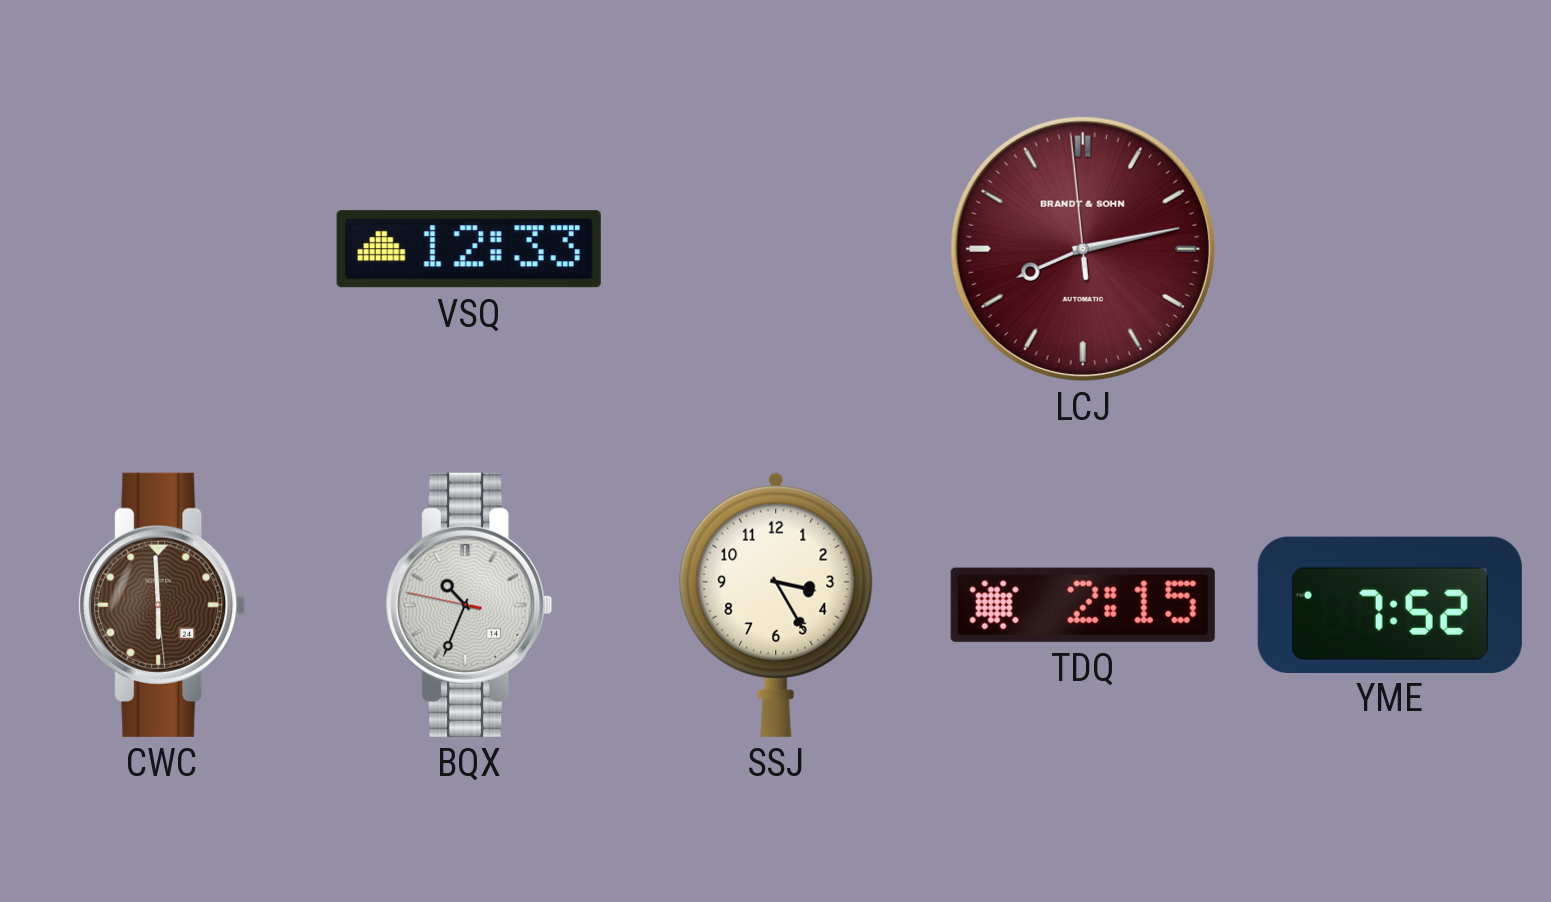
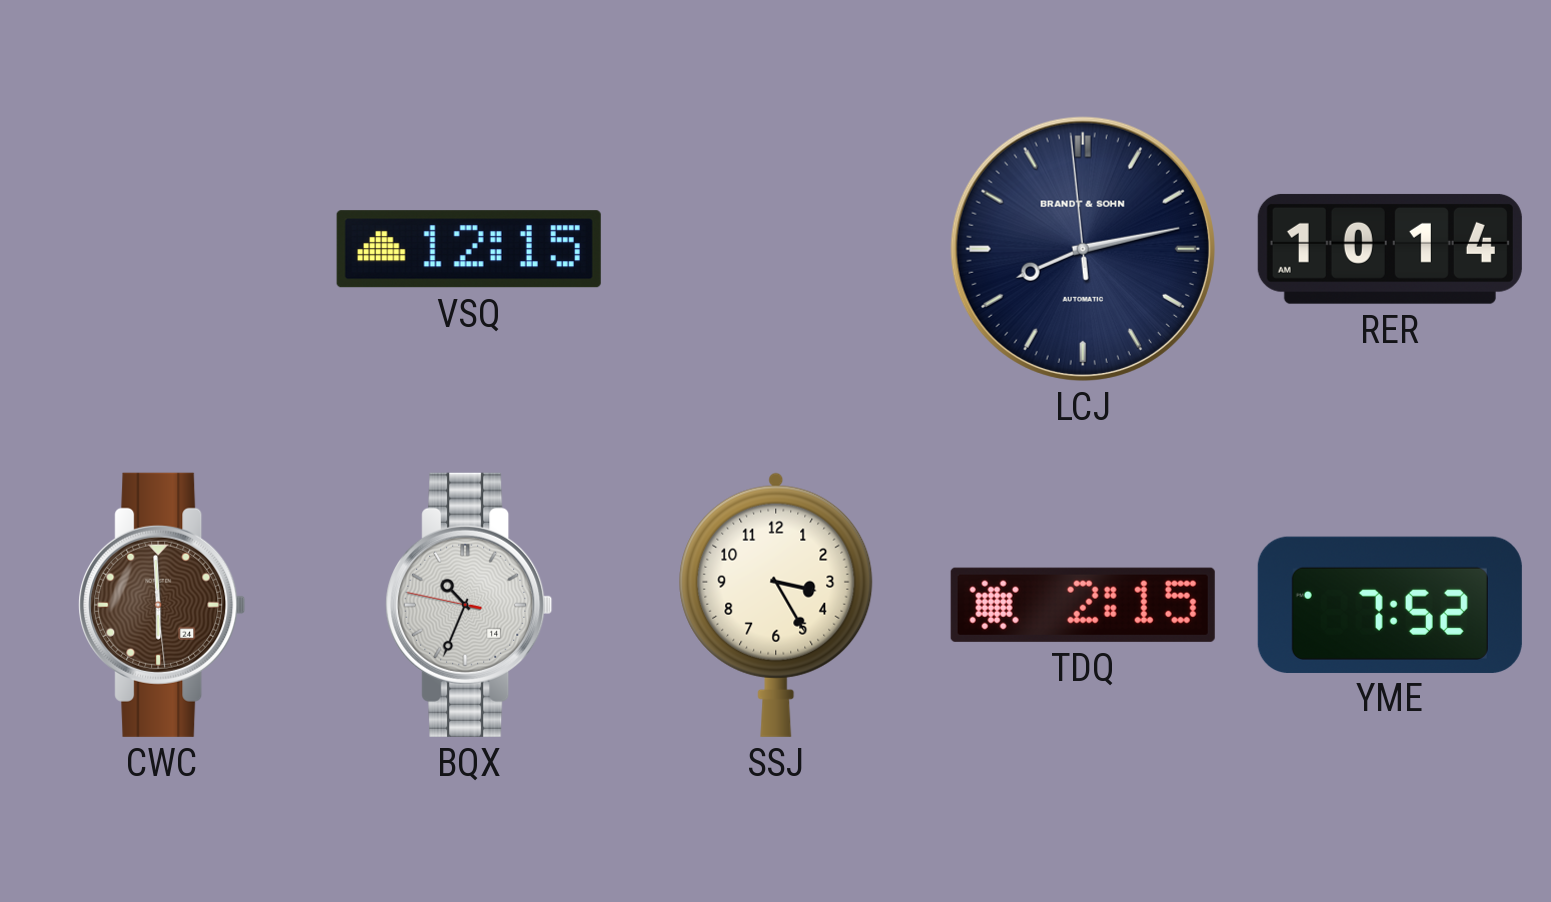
VSQ: 12:33 -> 12:15
LCJ dial: burgundy -> navy
RER: none -> 10:14
